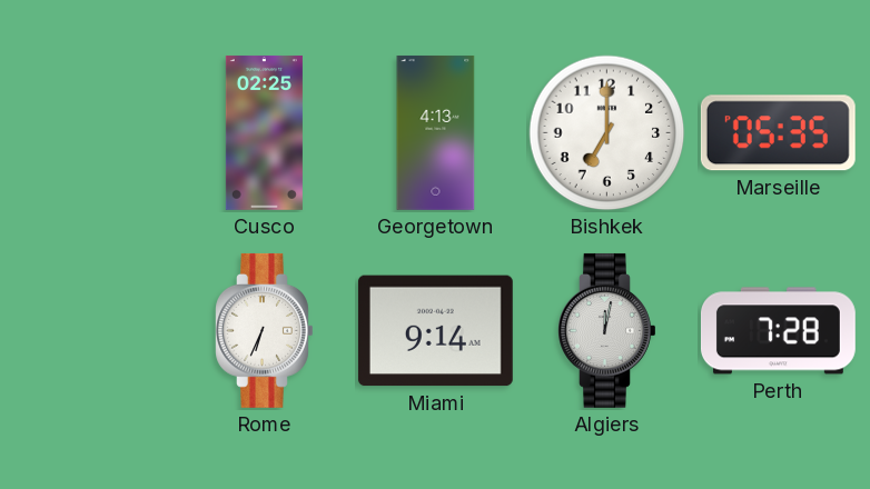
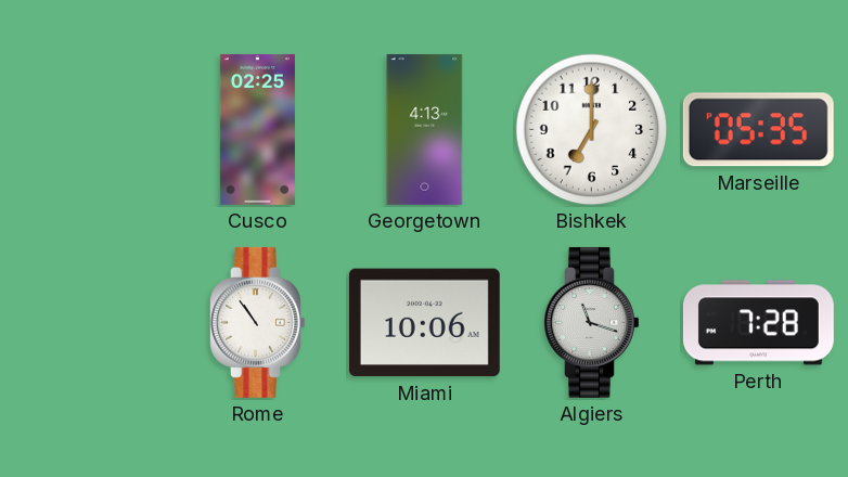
Rome: 6:34 -> 10:54
Miami: 9:14 -> 10:06
Algiers: 12:02 -> 11:18
